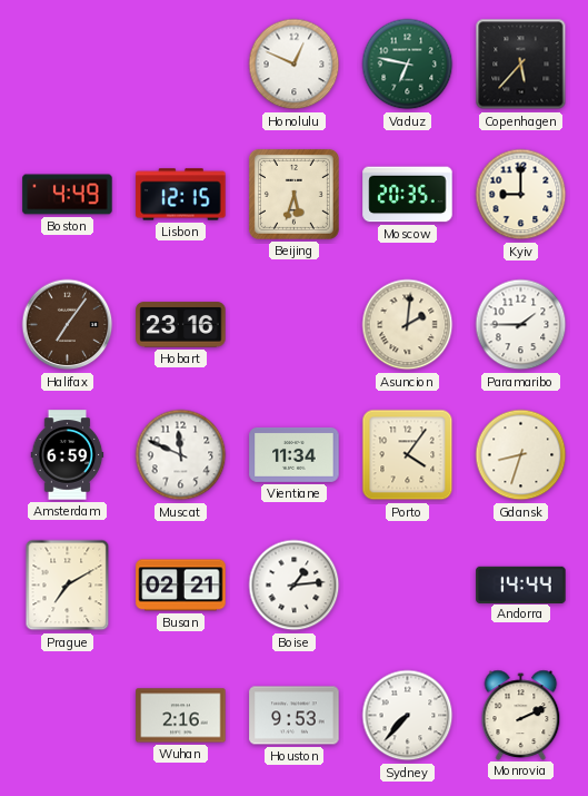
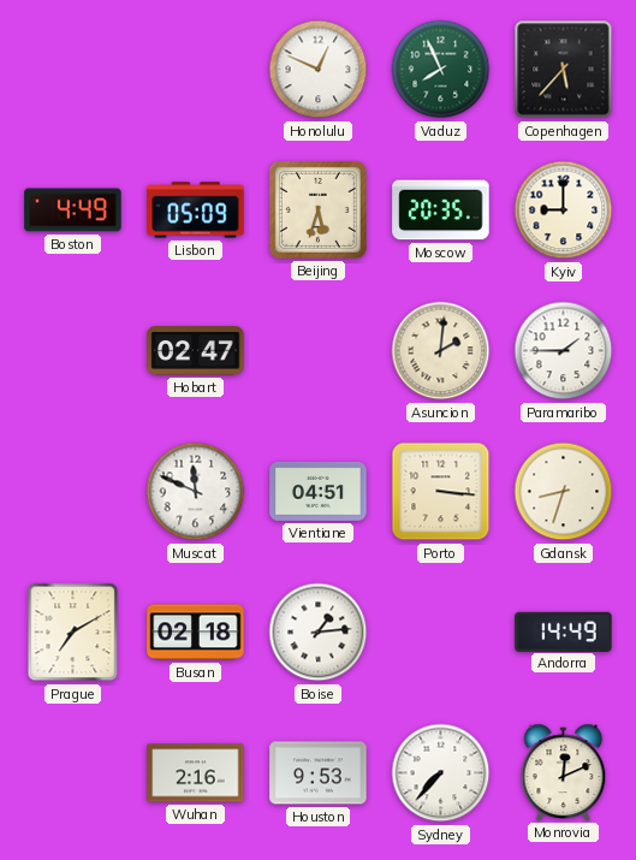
Vaduz: 6:47 -> 7:56
Lisbon: 12:15 -> 05:09
Halifax: 7:06 -> none
Hobart: 23:16 -> 02:47
Amsterdam: 6:59 -> none
Vientiane: 11:34 -> 04:51
Porto: 4:06 -> 3:16
Busan: 02:21 -> 02:18
Andorra: 14:44 -> 14:49
Monrovia: 2:11 -> 12:11
